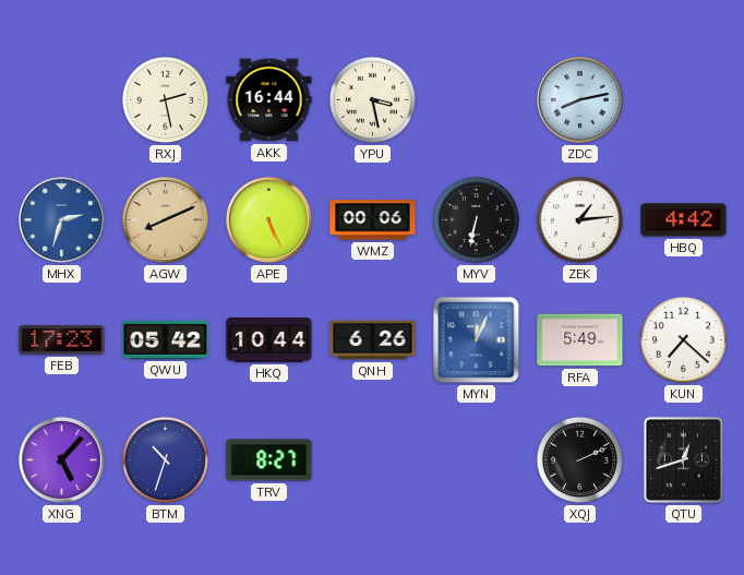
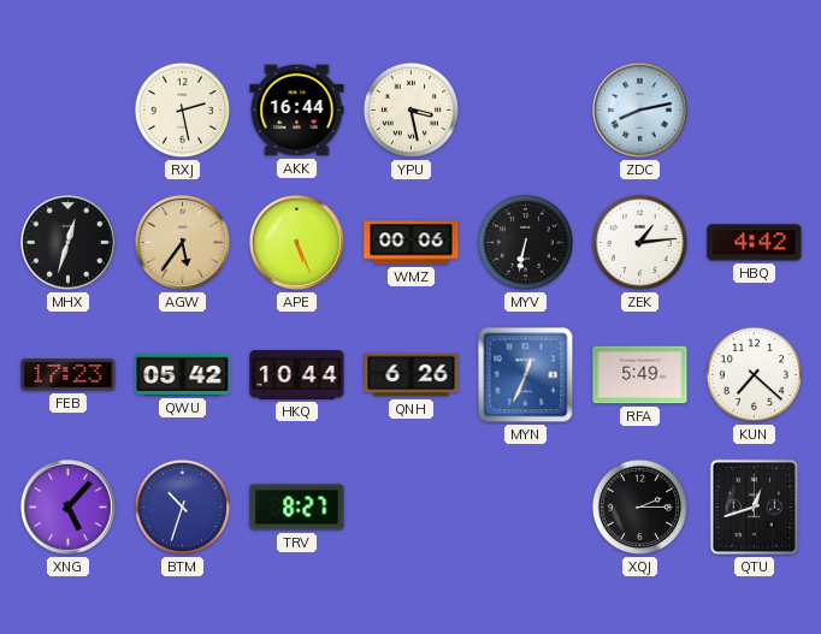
MHX: 2:33 -> 12:33
MHX dial: blue -> black
AGW: 8:11 -> 5:36
MYN: 12:04 -> 12:34
XQJ: 2:11 -> 2:15
